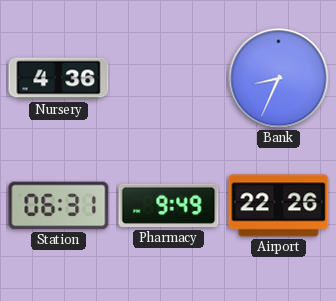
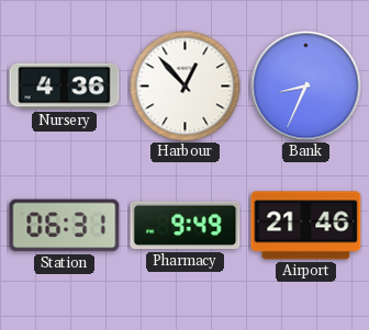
Harbour: none -> 12:53
Airport: 22:26 -> 21:46
